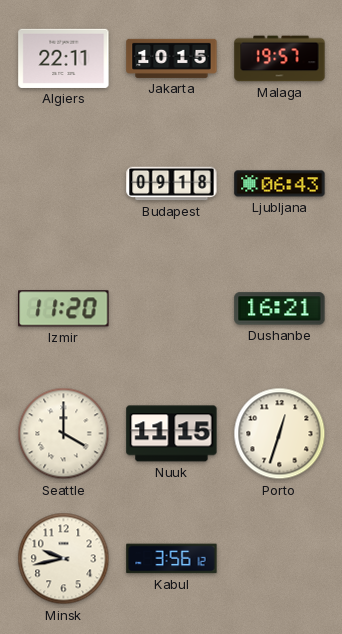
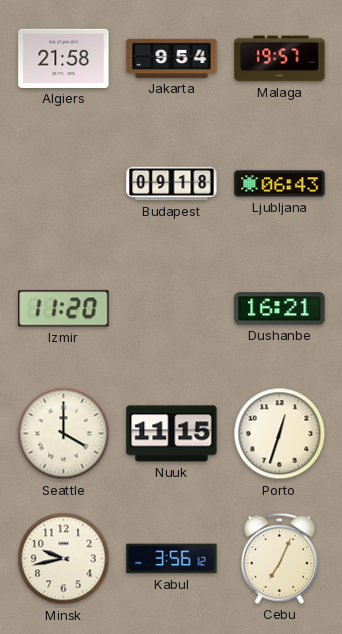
Algiers: 22:11 -> 21:58
Jakarta: 10:15 -> 9:54
Cebu: none -> 7:04
